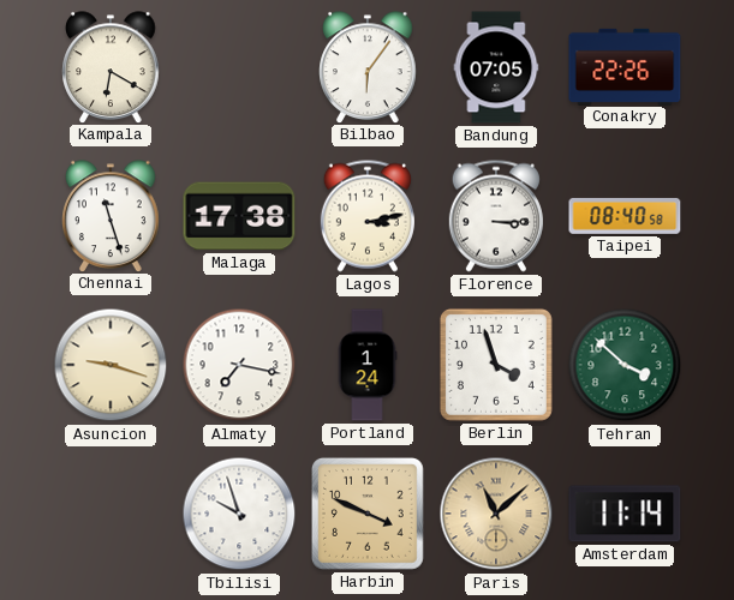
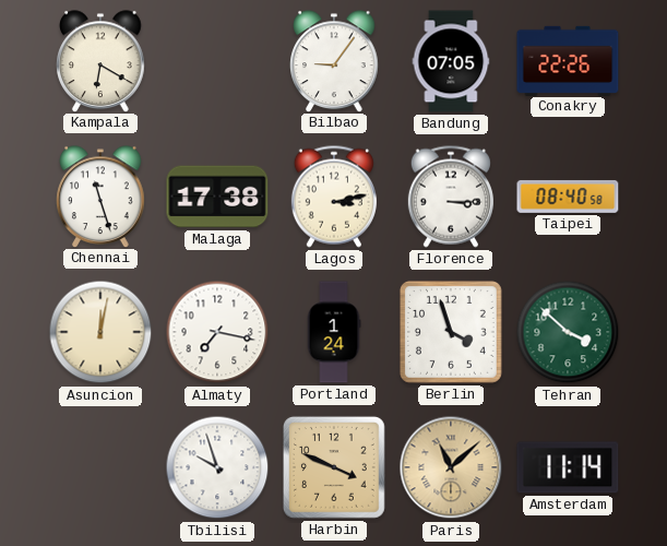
Bilbao: 6:06 -> 9:06
Asuncion: 9:18 -> 12:02
